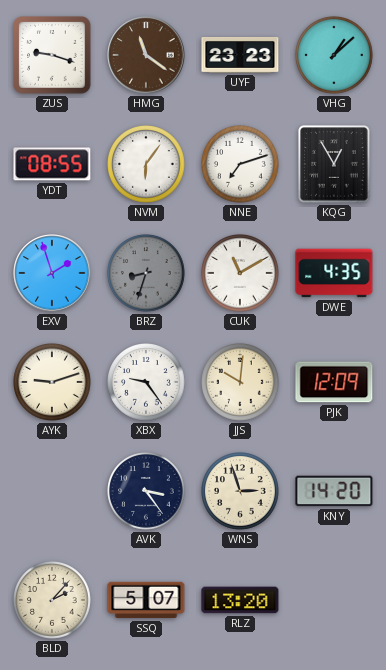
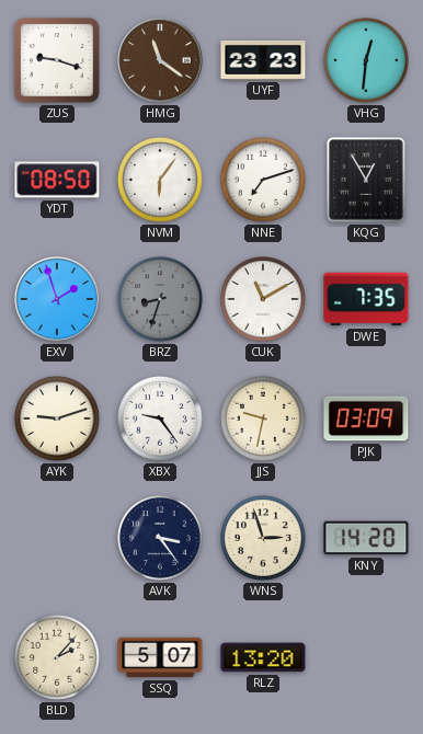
VHG: 1:08 -> 12:31
YDT: 08:55 -> 08:50
DWE: 4:35 -> 7:35
JJS: 10:01 -> 9:32
PJK: 12:09 -> 03:09
